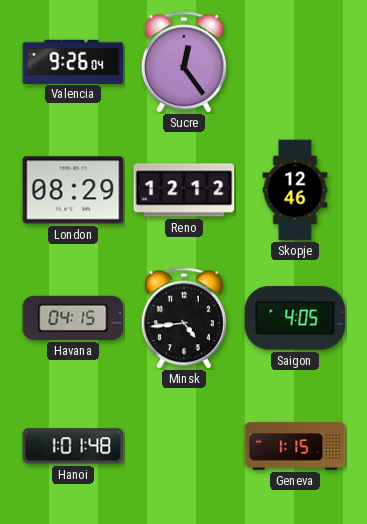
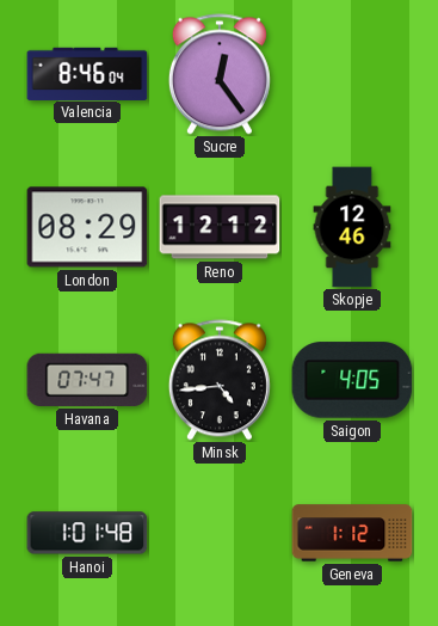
Valencia: 9:26 -> 8:46
Havana: 04:15 -> 07:47
Geneva: 1:15 -> 1:12
